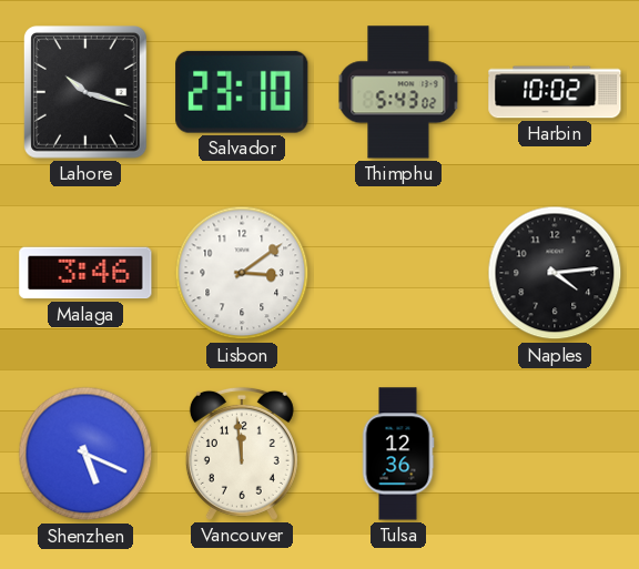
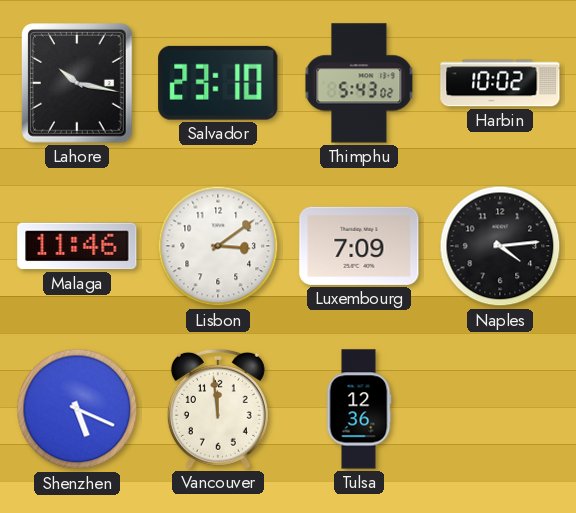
Lahore: 10:18 -> 10:17
Malaga: 3:46 -> 11:46
Luxembourg: none -> 7:09
